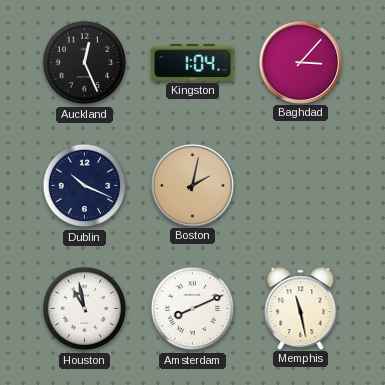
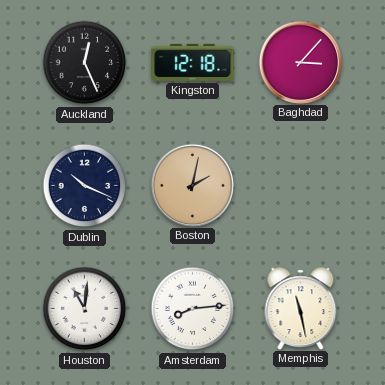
Kingston: 1:04 -> 12:18
Houston: 10:58 -> 11:01
Amsterdam: 8:11 -> 8:14
